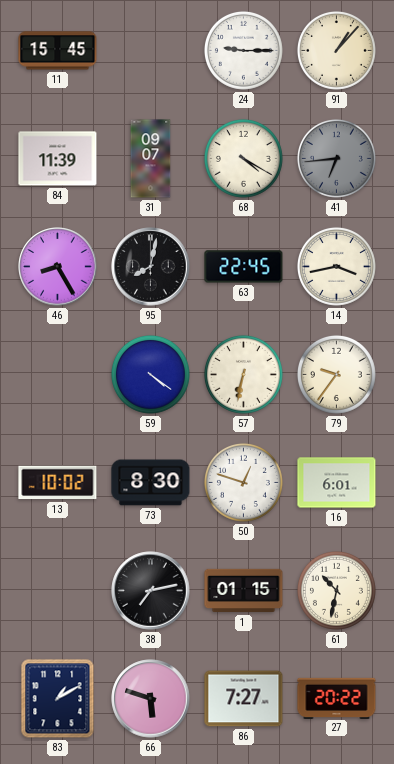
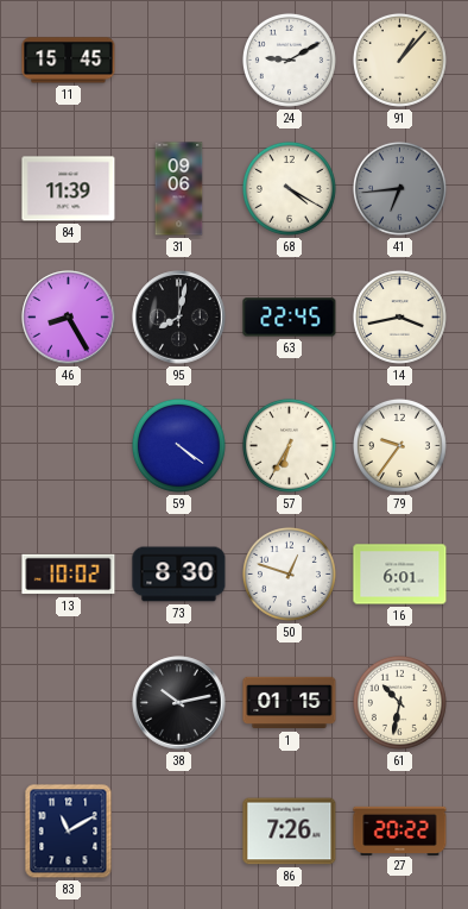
24: 9:15 -> 9:10
31: 09:07 -> 09:06
57: 6:32 -> 6:35
38: 7:13 -> 10:13
83: 1:10 -> 11:10
66: 5:48 -> none
86: 7:27 -> 7:26
